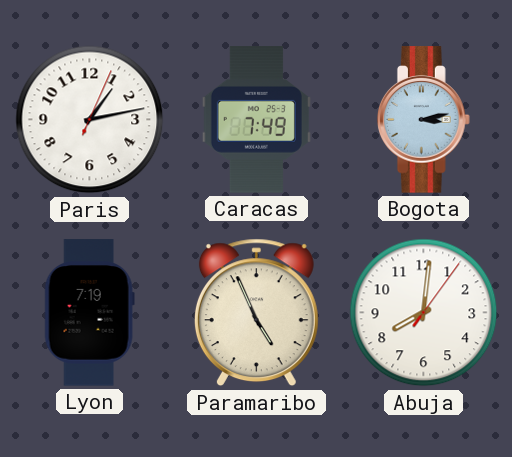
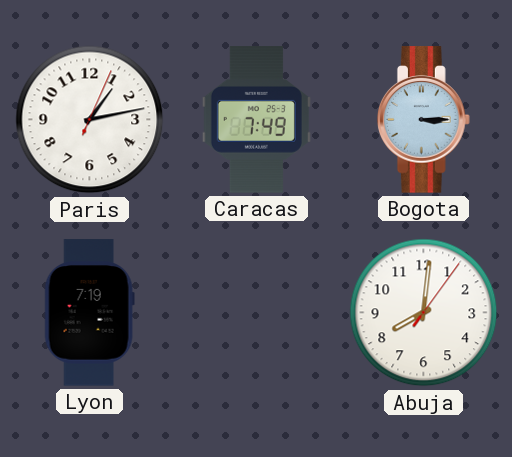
Bogota: 3:13 -> 3:15
Paramaribo: 4:56 -> none
